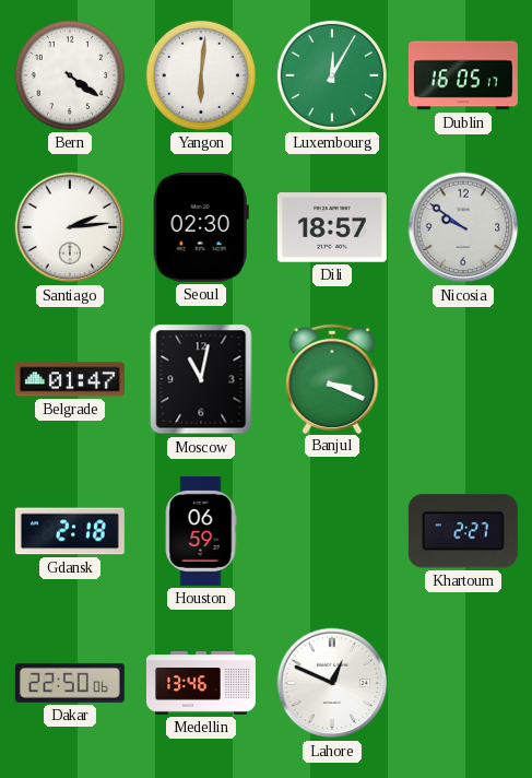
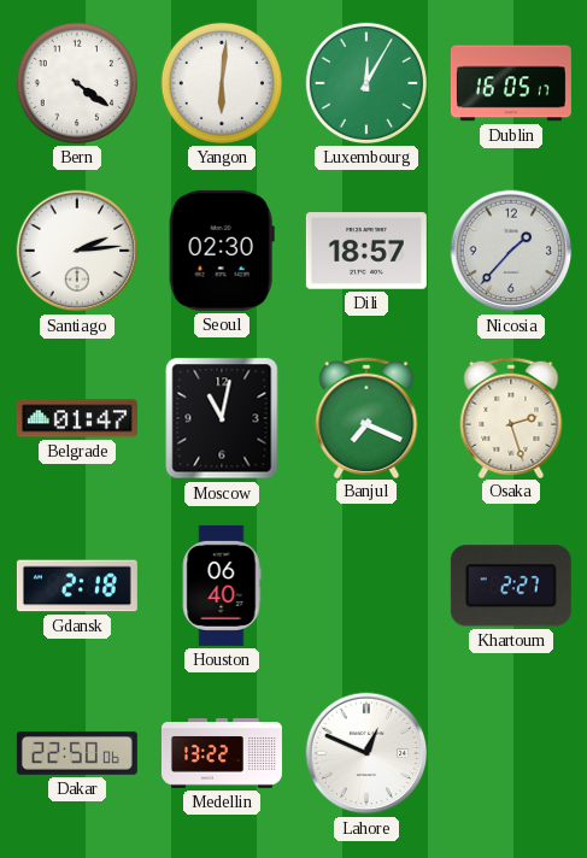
Nicosia: 9:51 -> 1:37
Banjul: 3:19 -> 7:19
Osaka: none -> 2:27
Houston: 06:59 -> 06:40
Medellin: 13:46 -> 13:22
